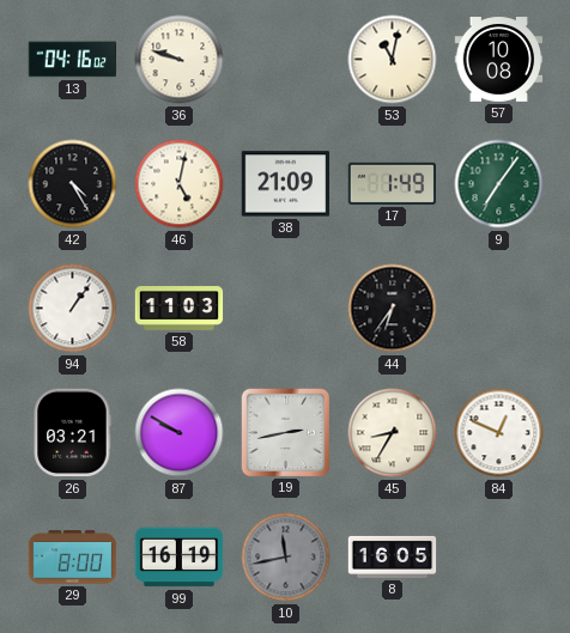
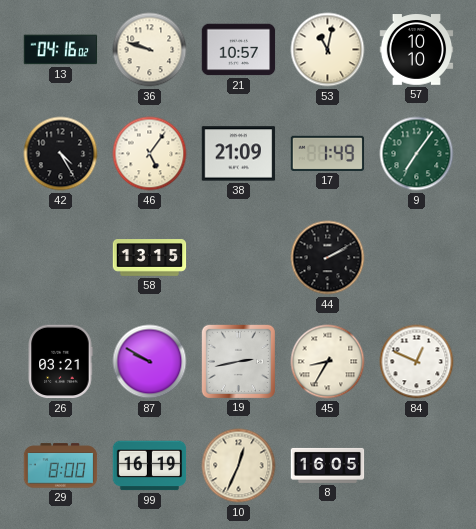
21: none -> 10:57
57: 10:08 -> 10:10
46: 5:02 -> 5:06
94: 1:06 -> none
58: 11:03 -> 13:15
44: 6:36 -> 2:10
10: 11:43 -> 12:34
10 dial: grey -> cream
